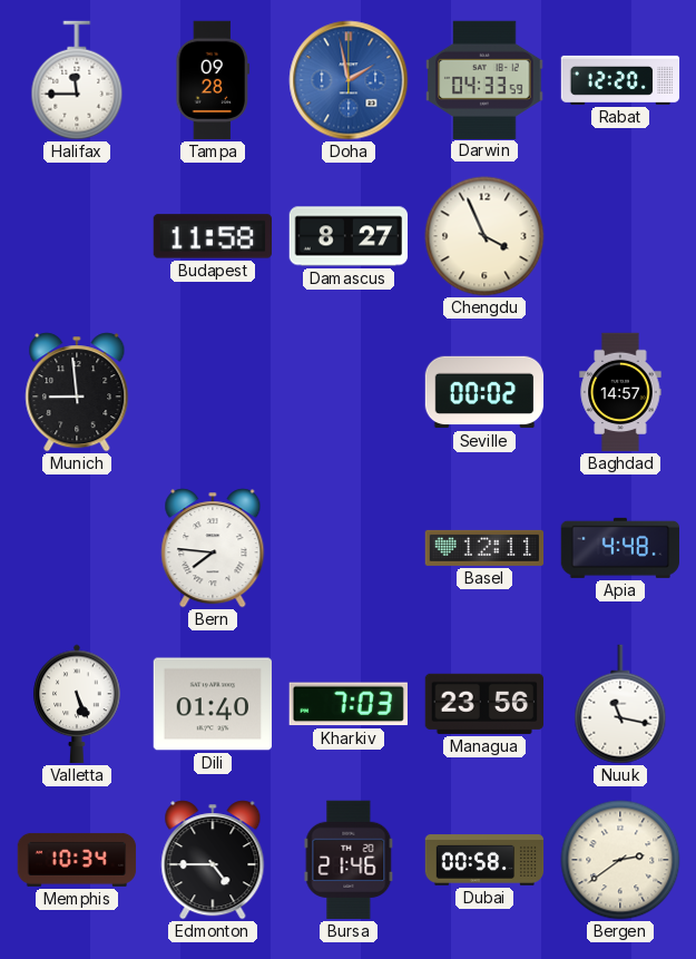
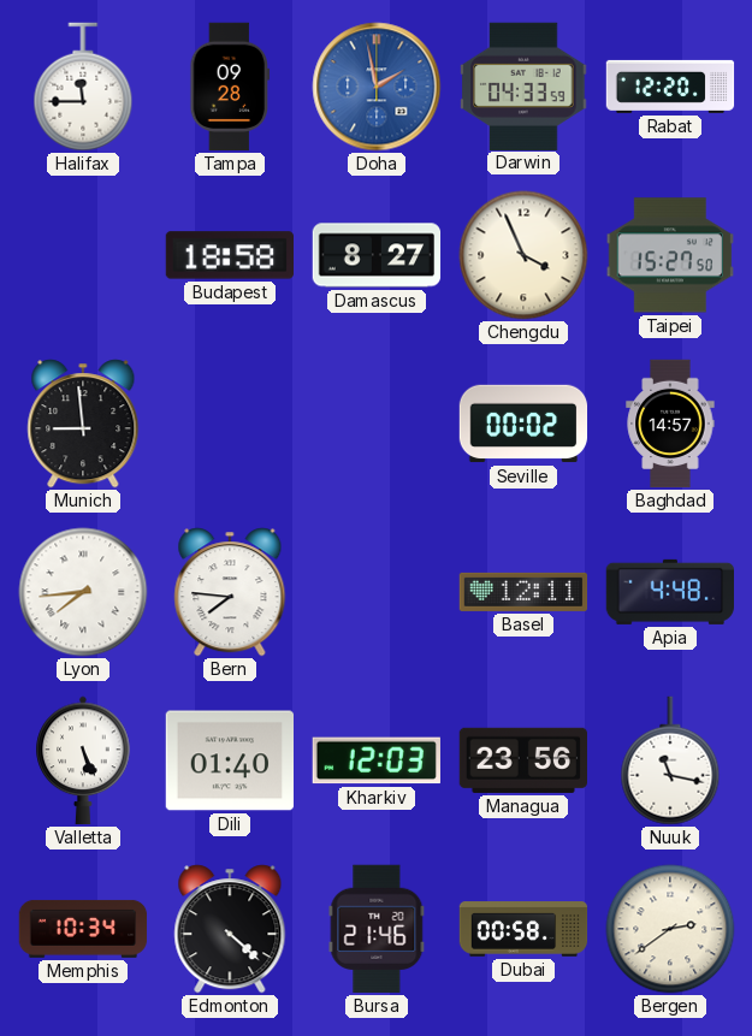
Budapest: 11:58 -> 18:58
Taipei: none -> 15:27
Lyon: none -> 7:44
Kharkiv: 7:03 -> 12:03
Edmonton: 4:45 -> 4:22
